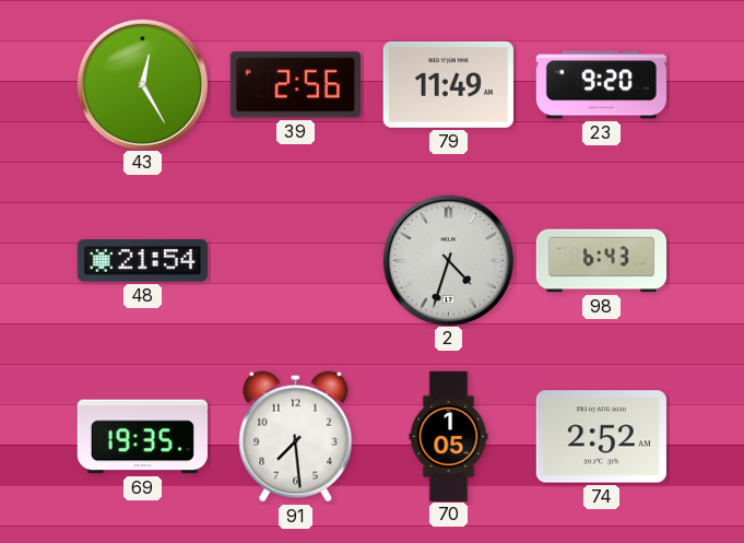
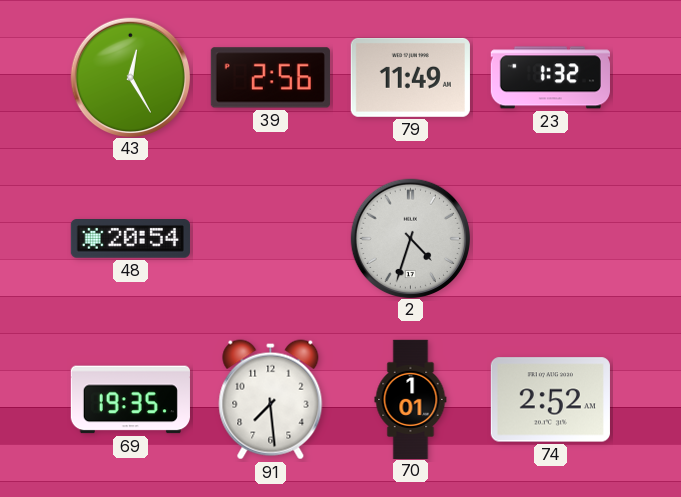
23: 9:20 -> 1:32
48: 21:54 -> 20:54
98: 6:43 -> none
70: 1:05 -> 1:01
